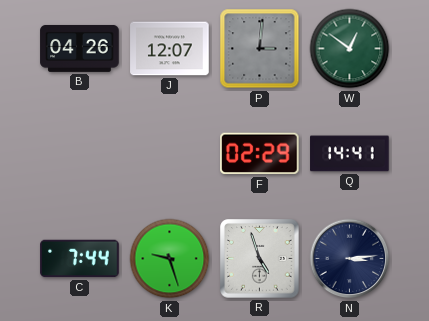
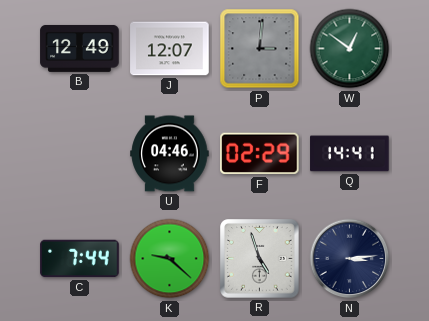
B: 04:26 -> 12:49
U: none -> 04:46
K: 9:27 -> 9:22
